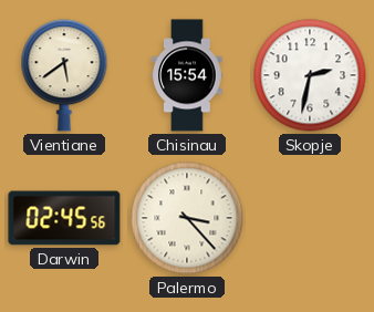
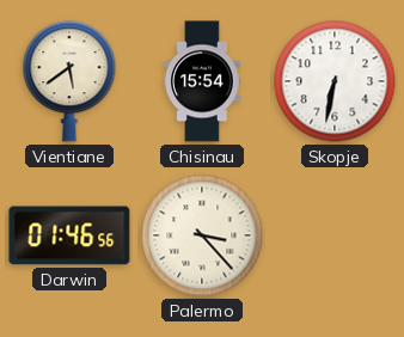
Skopje: 2:32 -> 6:32
Darwin: 02:45 -> 01:46
